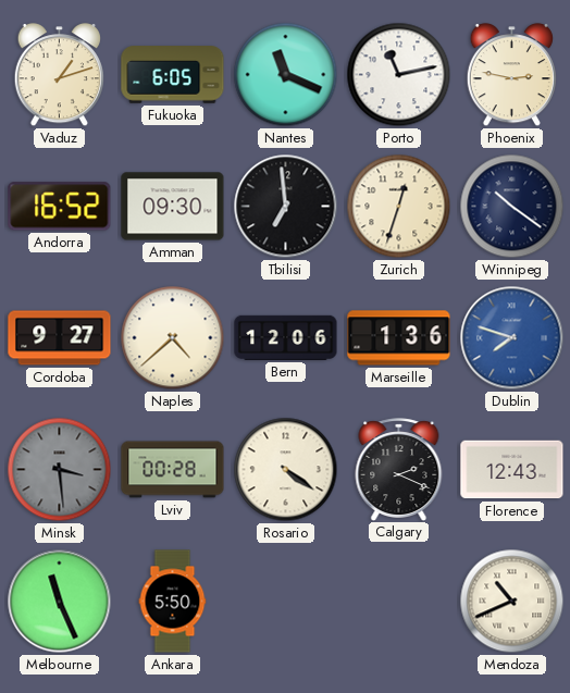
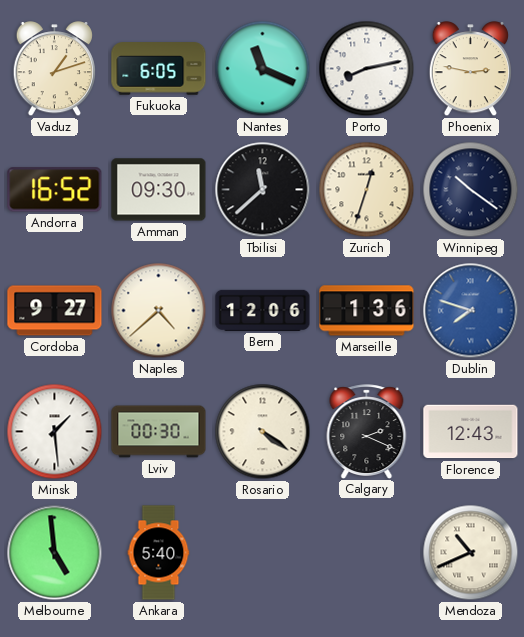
Porto: 11:13 -> 8:13
Tbilisi: 6:59 -> 11:38
Minsk: 3:29 -> 1:29
Minsk dial: grey -> white
Lviv: 00:28 -> 00:30
Melbourne: 11:26 -> 4:59
Ankara: 5:50 -> 5:40
